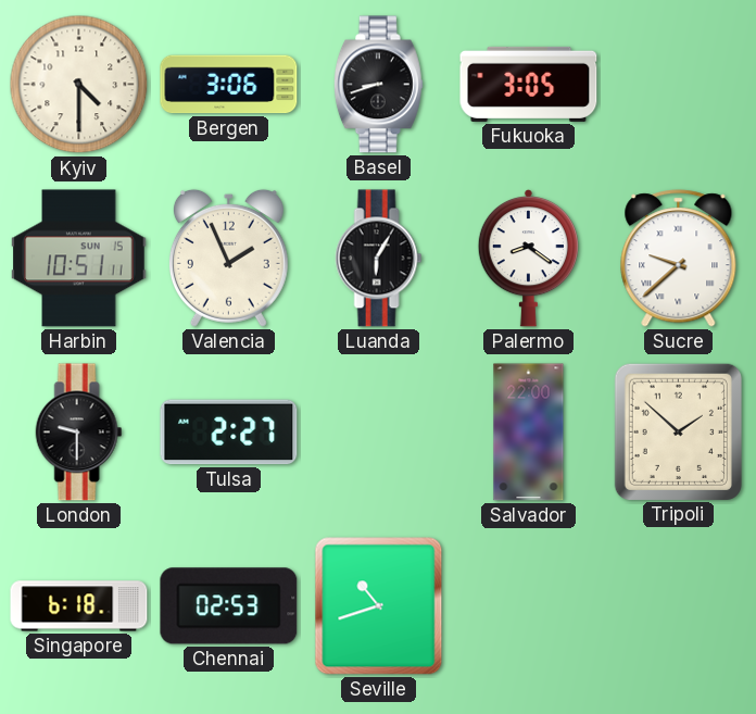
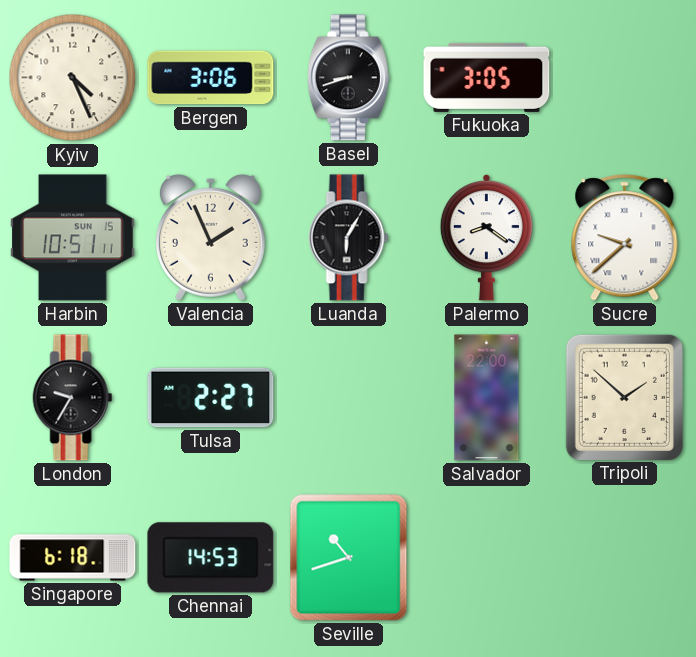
Kyiv: 4:30 -> 4:26
London: 9:30 -> 9:35
Chennai: 02:53 -> 14:53
